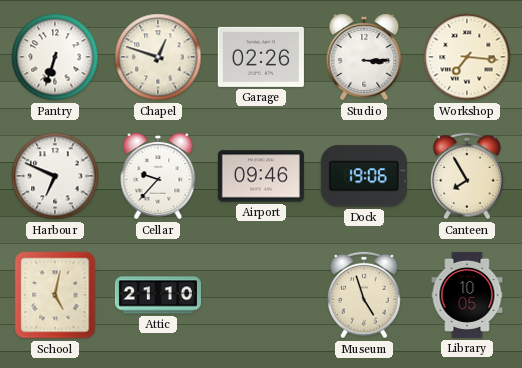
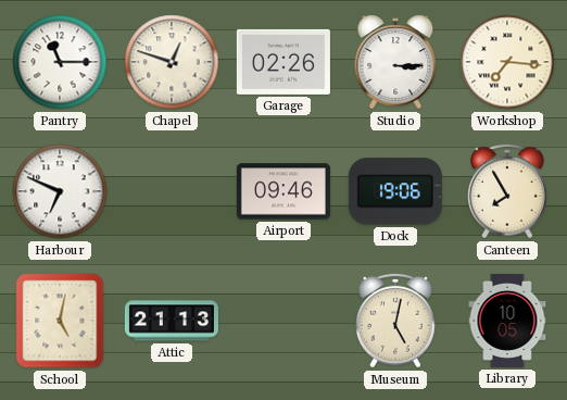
Pantry: 6:33 -> 11:15
Cellar: 9:37 -> none
Attic: 21:10 -> 21:13
Museum: 4:57 -> 5:02
